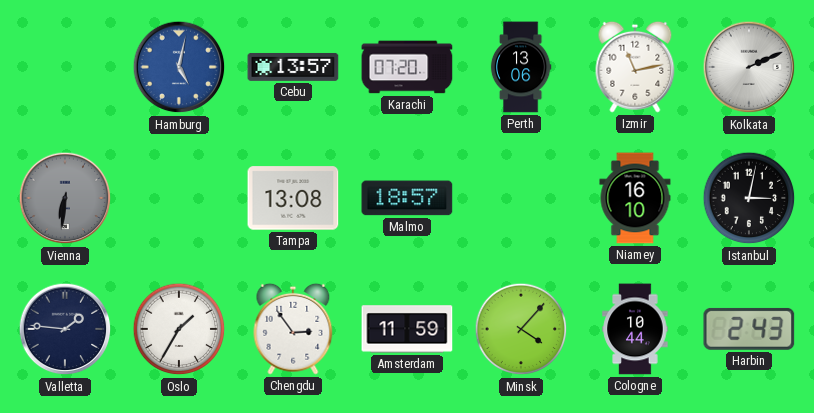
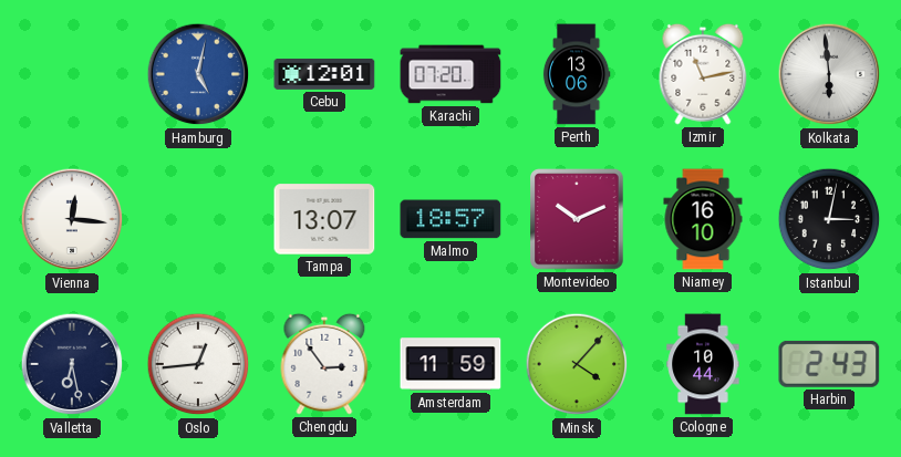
Cebu: 13:57 -> 12:01
Kolkata: 2:11 -> 5:59
Vienna: 6:31 -> 12:16
Vienna dial: grey -> white
Tampa: 13:08 -> 13:07
Montevideo: none -> 10:11
Valletta: 1:46 -> 6:28
Oslo: 1:35 -> 12:44
